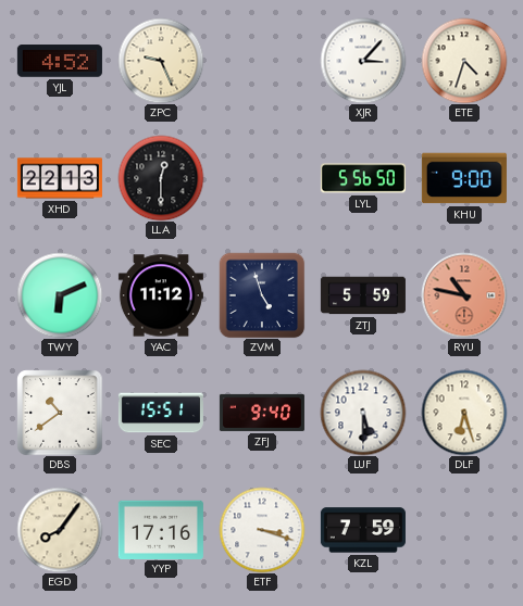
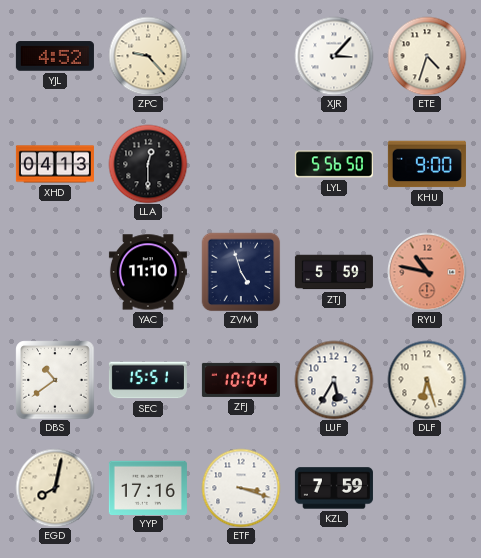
ZPC: 9:26 -> 9:23
XHD: 22:13 -> 04:13
TWY: 6:11 -> none
YAC: 11:12 -> 11:10
ZFJ: 9:40 -> 10:04
LUF: 5:30 -> 5:35
EGD: 8:06 -> 8:02
